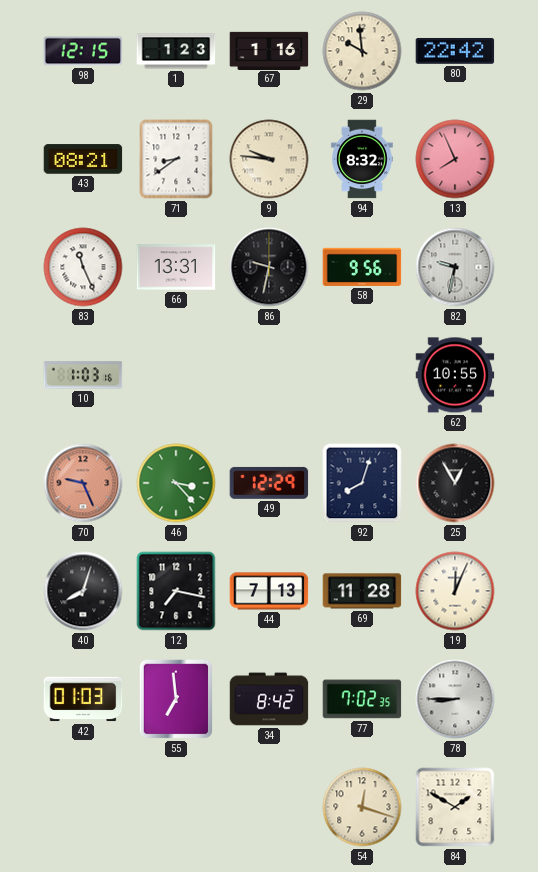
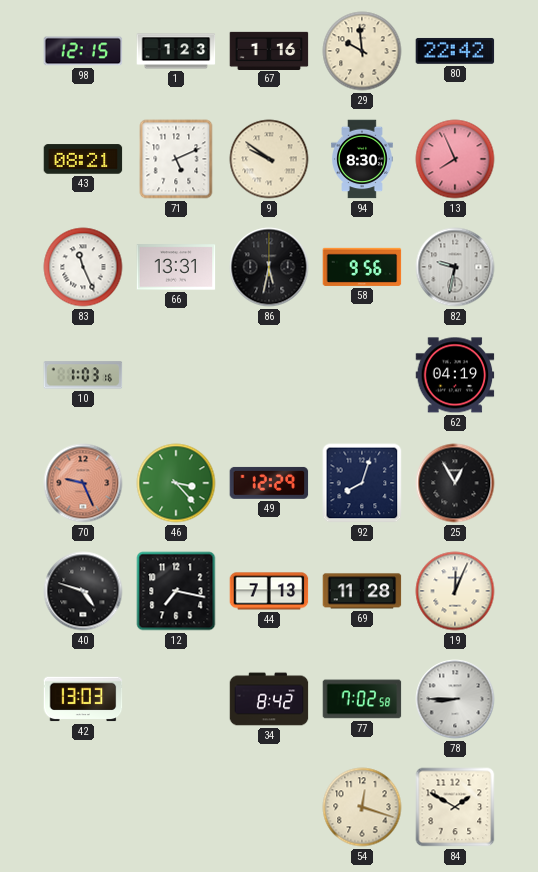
71: 8:39 -> 5:11
9: 9:46 -> 9:51
94: 8:32 -> 8:30
86: 9:32 -> 5:32
62: 10:55 -> 04:19
40: 8:03 -> 4:48
42: 01:03 -> 13:03
55: 6:59 -> none
77: 7:02:35 -> 7:02:58
